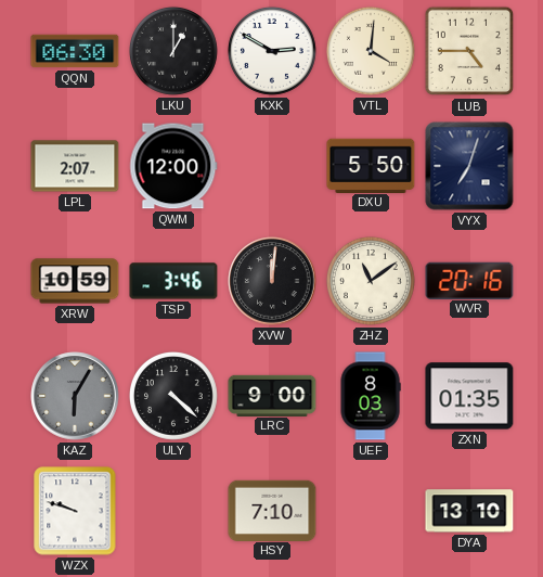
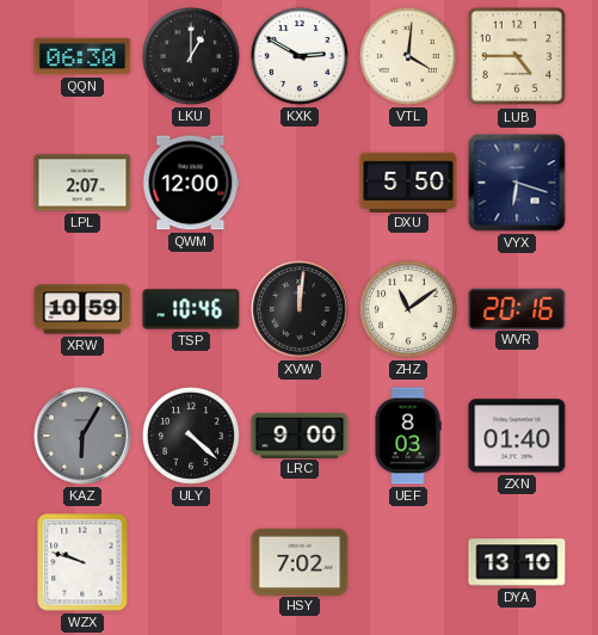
VYX: 7:03 -> 6:18
TSP: 3:46 -> 10:46
ZXN: 01:35 -> 01:40
HSY: 7:10 -> 7:02
